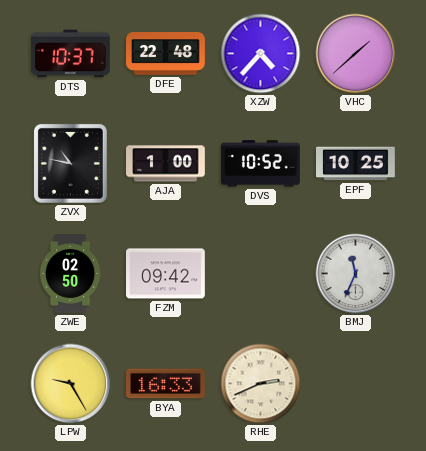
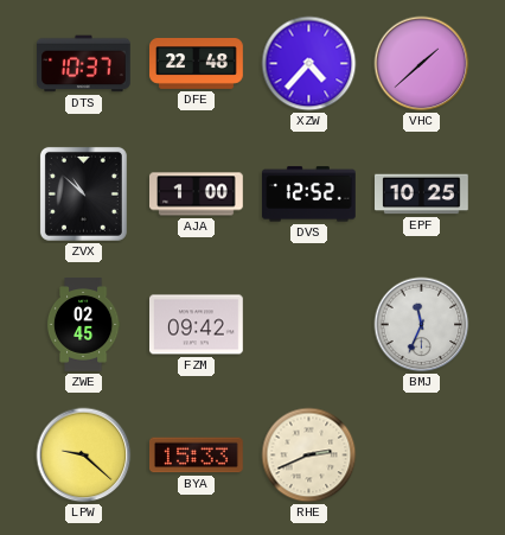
ZVX: 10:47 -> 10:52
DVS: 10:52 -> 12:52
ZWE: 02:50 -> 02:45
LPW: 9:25 -> 9:22
BYA: 16:33 -> 15:33
